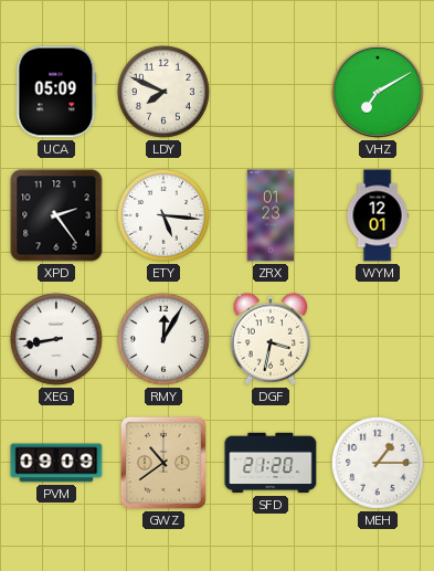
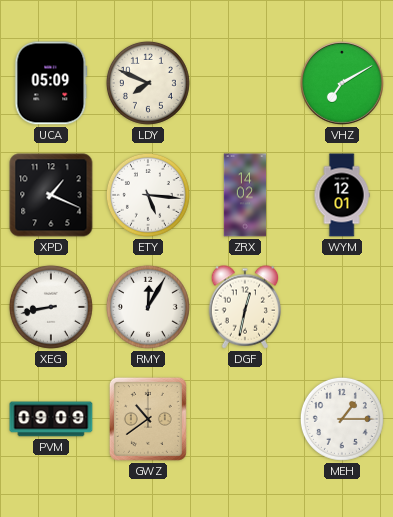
XPD: 2:24 -> 1:19
ZRX: 01:23 -> 14:02
DGF: 3:32 -> 12:32
SFD: 21:20 -> none
